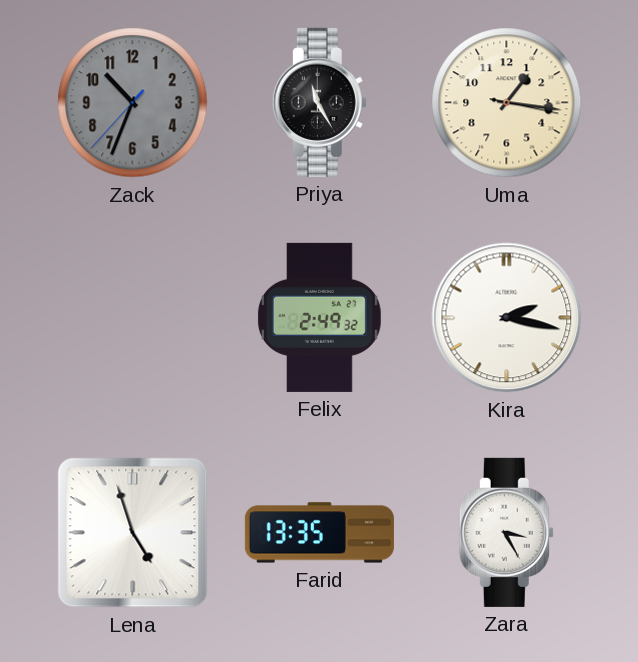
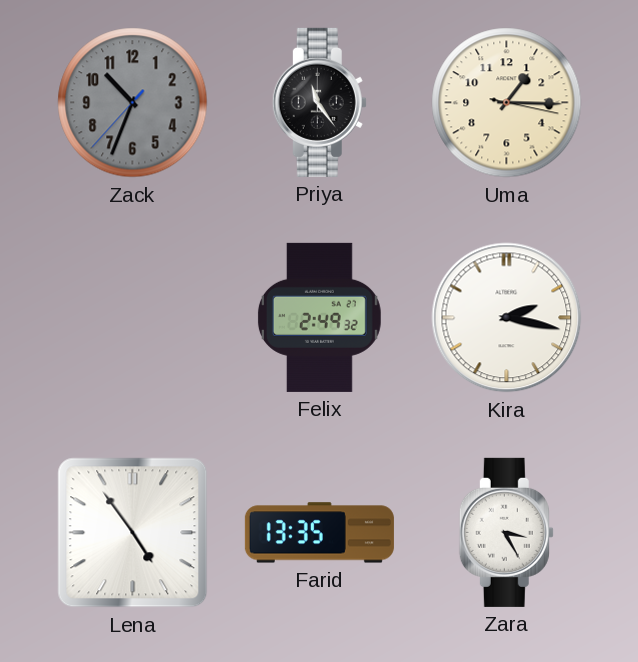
Priya: 11:25 -> 11:24
Uma: 1:16 -> 1:15
Lena: 4:57 -> 4:54
